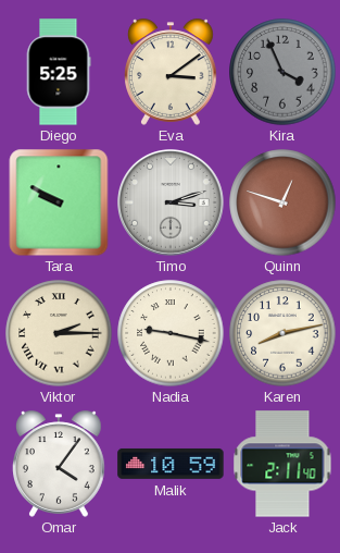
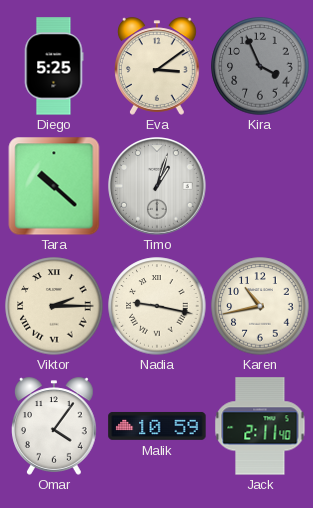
Tara: 9:50 -> 10:22
Timo: 3:12 -> 1:03
Quinn: 12:48 -> none
Karen: 8:13 -> 10:43
